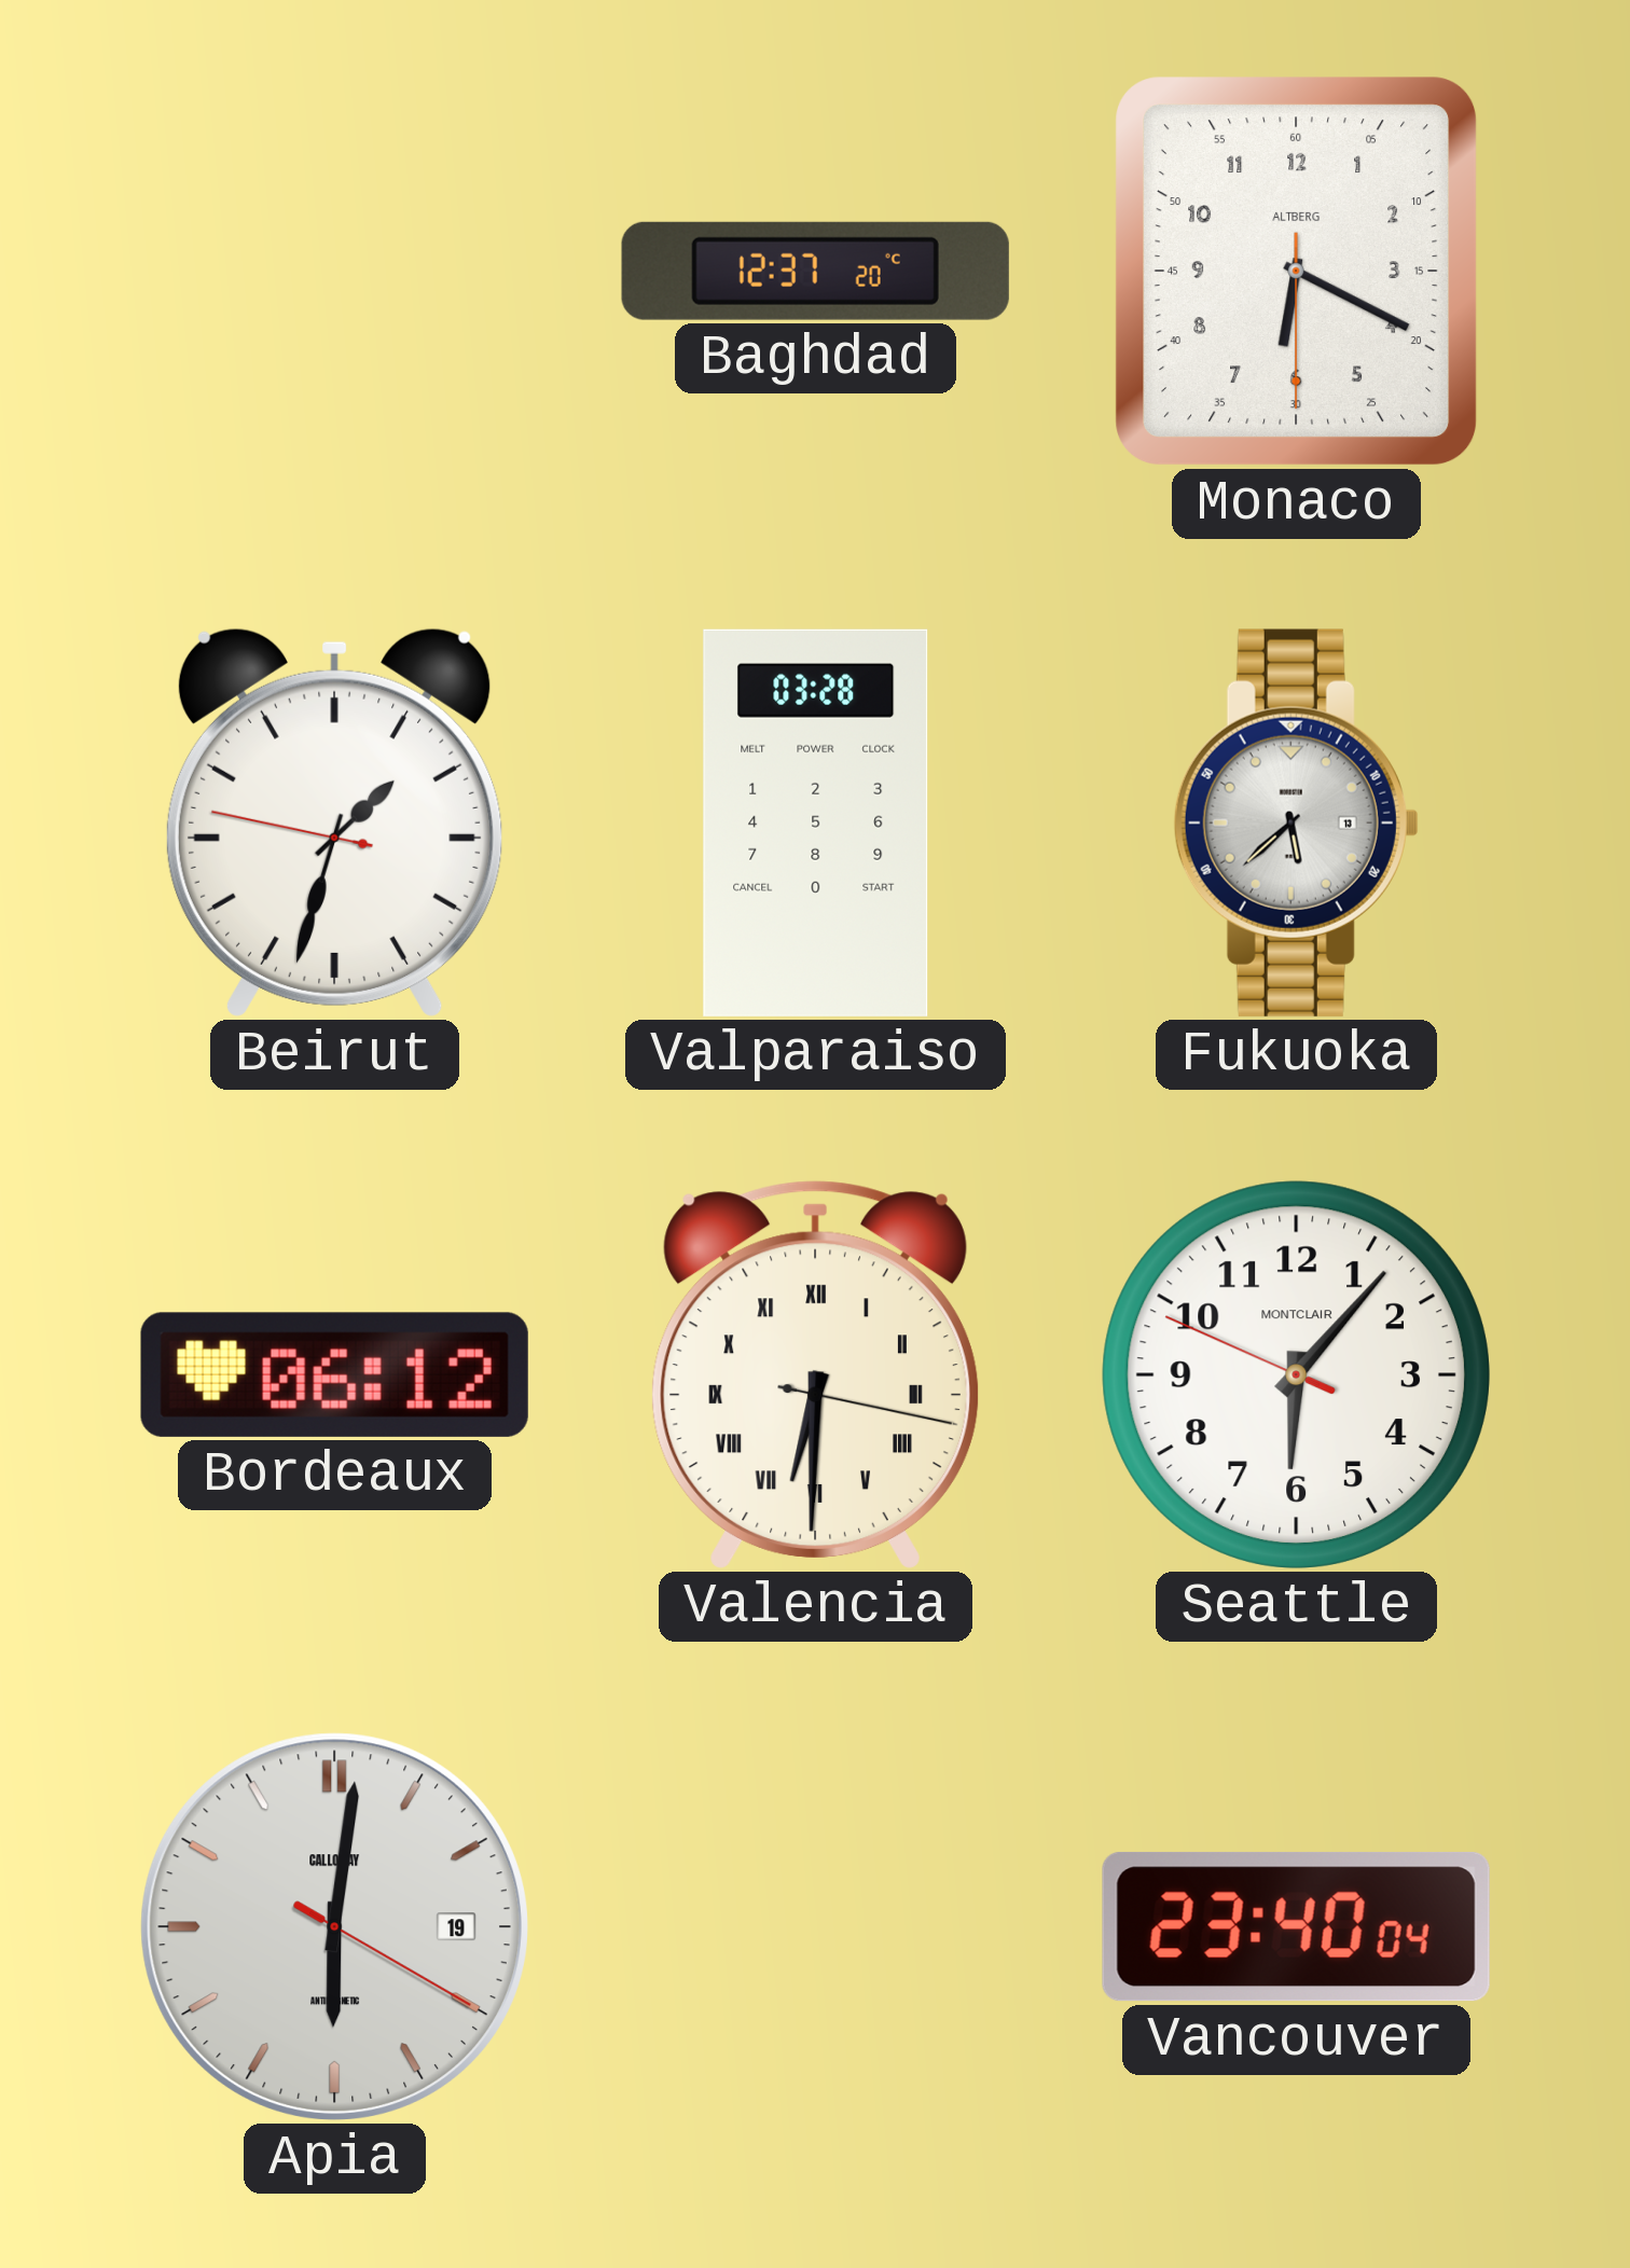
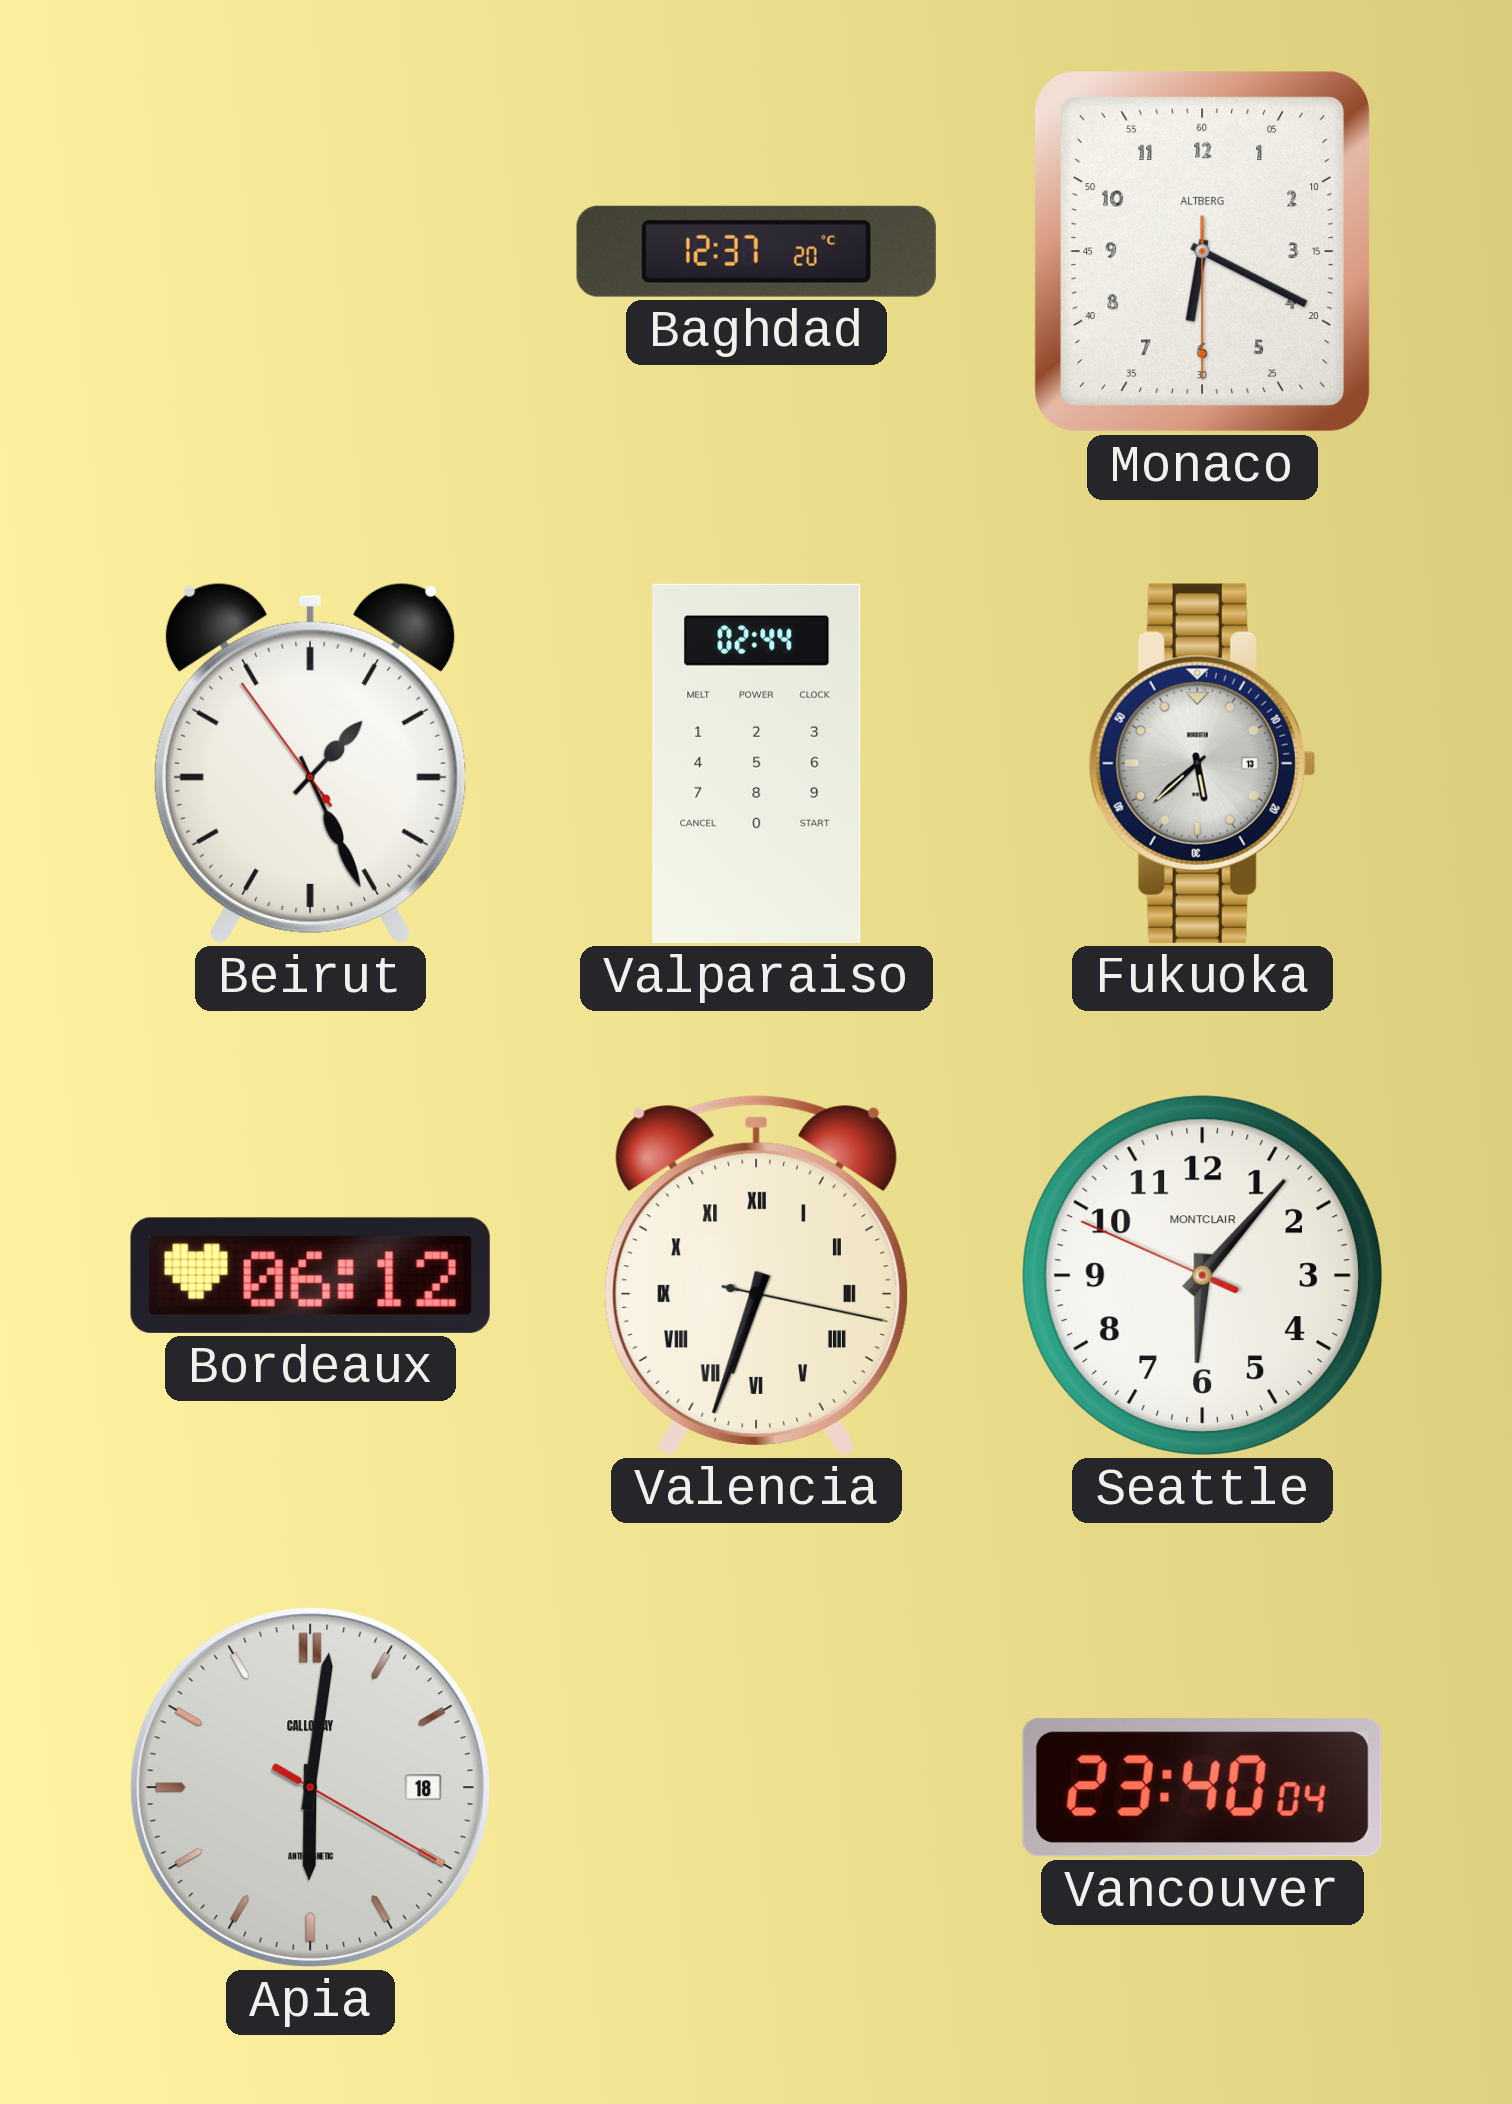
Beirut: 1:32 -> 1:25
Valparaiso: 03:28 -> 02:44
Valencia: 6:30 -> 6:33
Apia date: 19 -> 18
